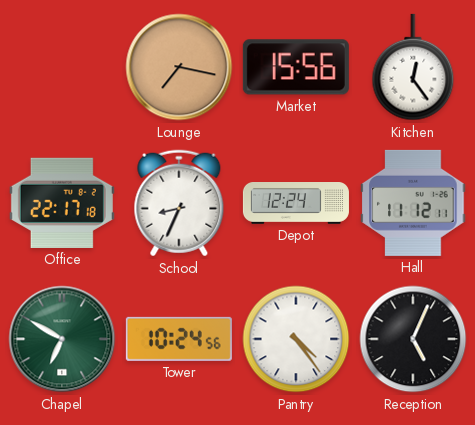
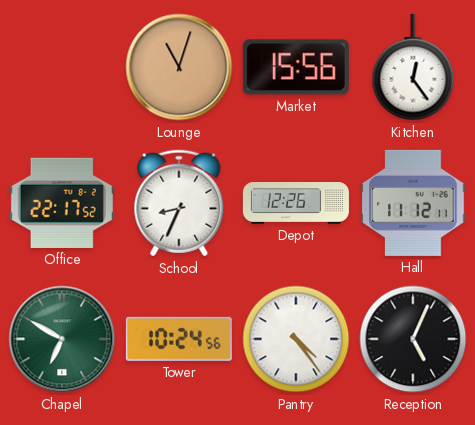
Lounge: 7:17 -> 11:03
Office: 22:17:18 -> 22:17:52
Depot: 12:24 -> 12:26
